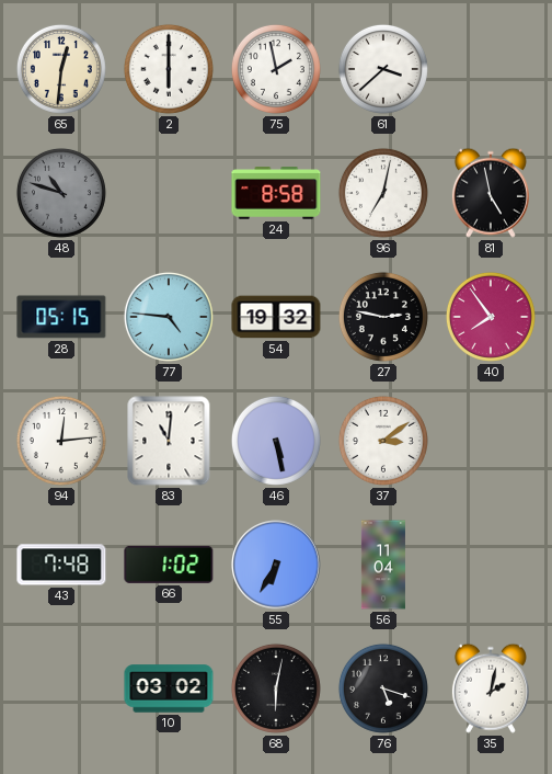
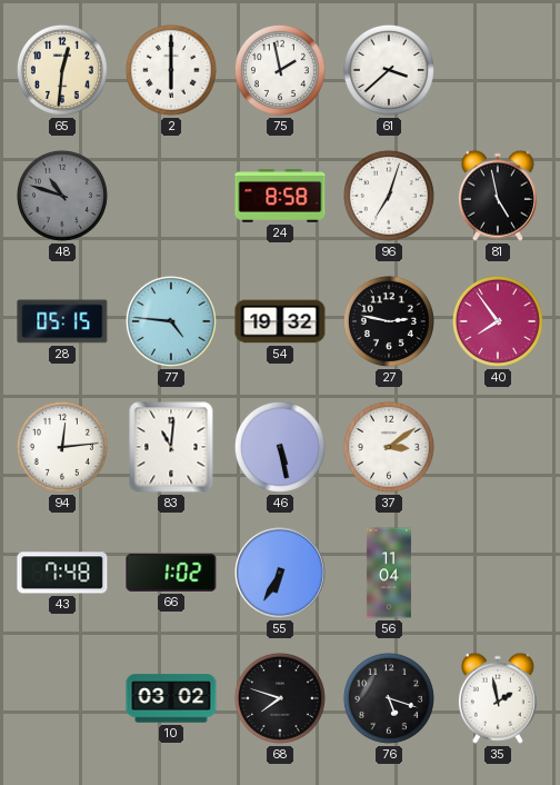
96: 7:02 -> 7:03
68: 6:02 -> 7:48
35: 2:02 -> 1:58
